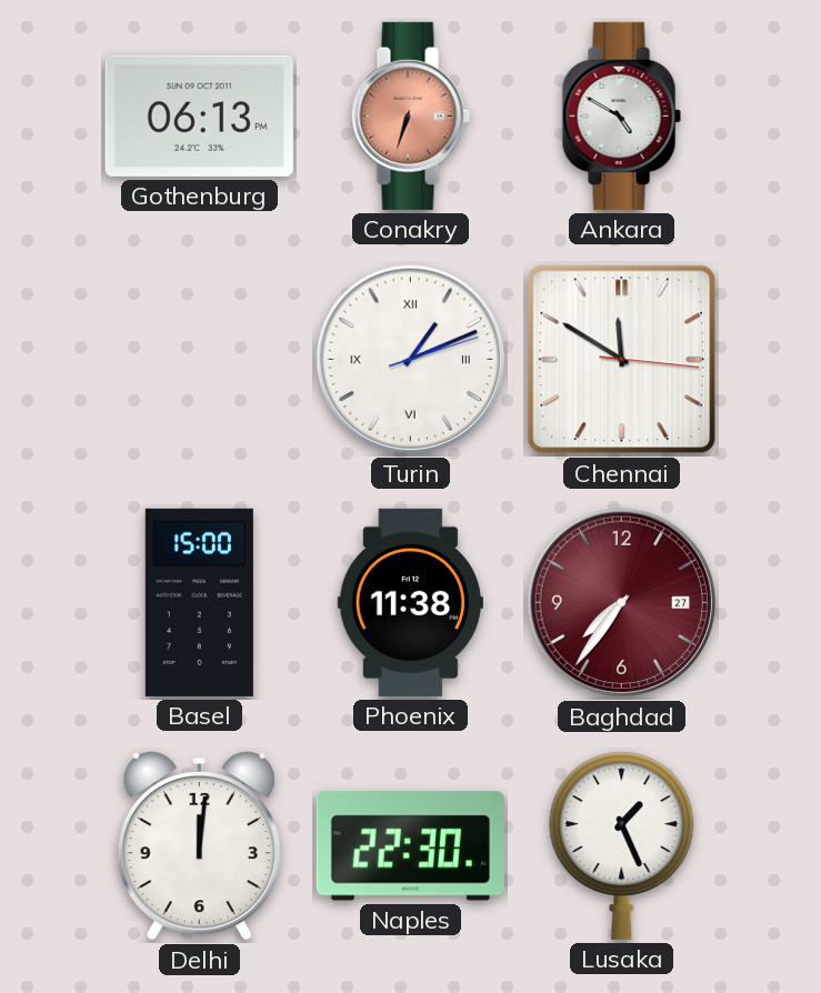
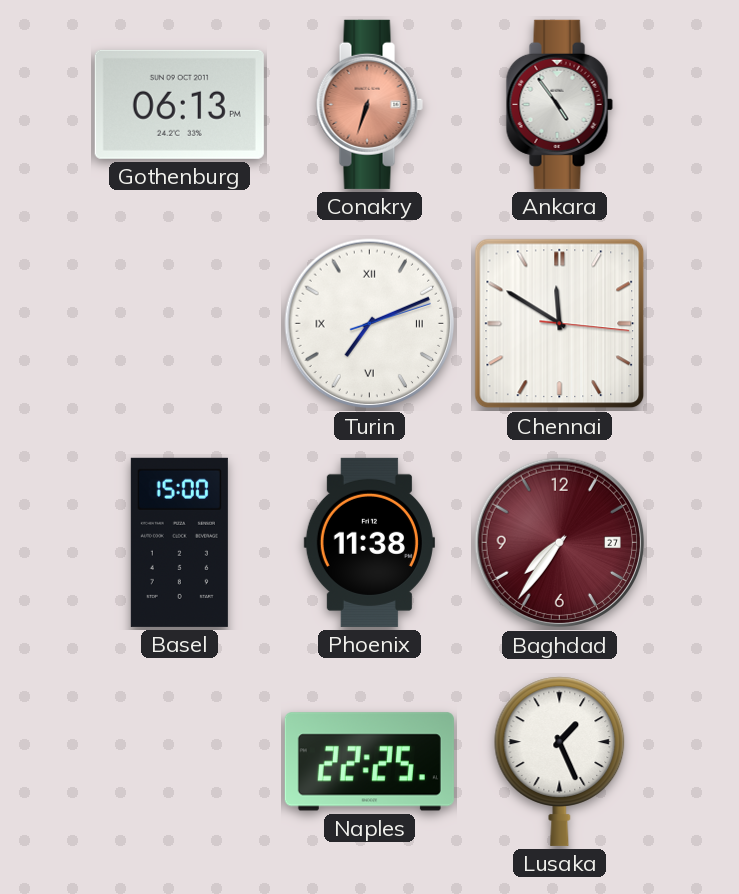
Ankara: 4:50 -> 4:54
Turin: 1:11 -> 7:11
Delhi: 12:01 -> none
Naples: 22:30 -> 22:25
